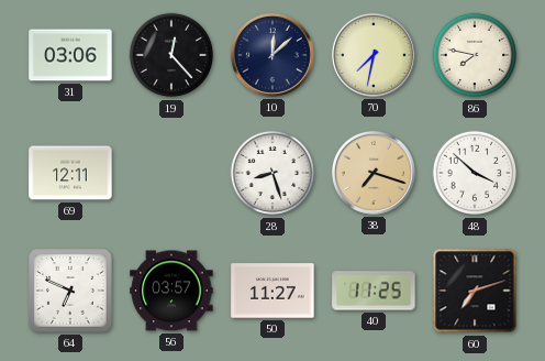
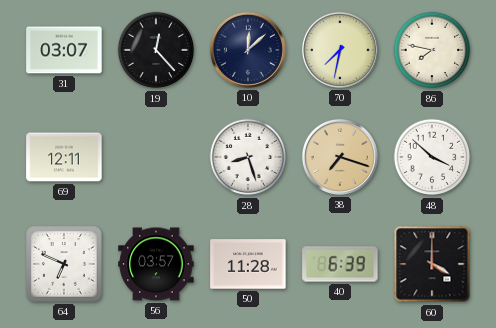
31: 03:06 -> 03:07
50: 11:27 -> 11:28
40: 11:25 -> 6:39
60: 7:12 -> 4:00
